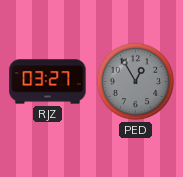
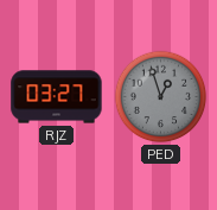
PED: 12:55 -> 12:57
